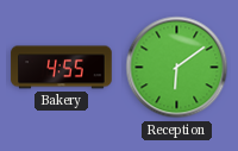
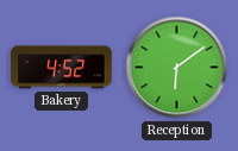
Bakery: 4:55 -> 4:52
